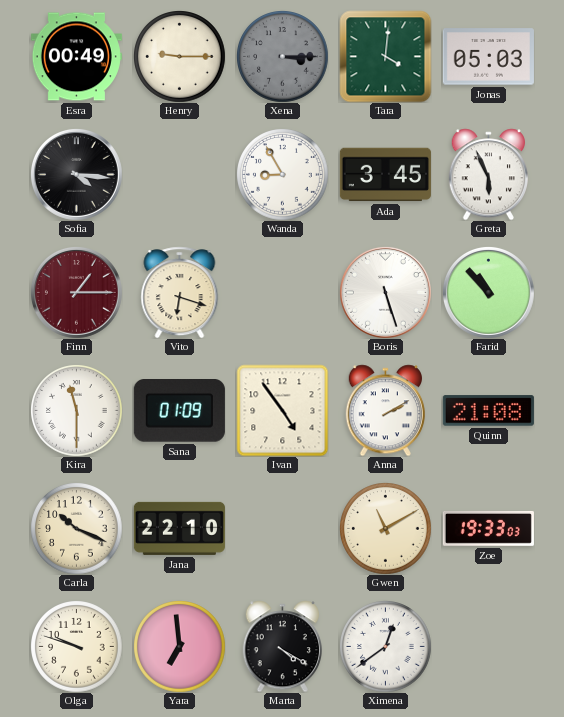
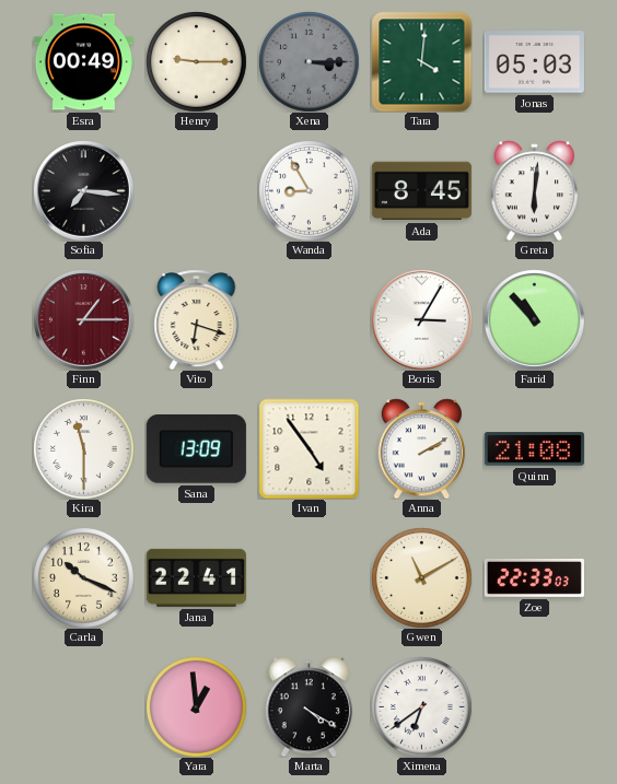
Sofia: 4:16 -> 7:16
Ada: 3:45 -> 8:45
Greta: 5:56 -> 6:01
Boris: 5:27 -> 3:05
Sana: 01:09 -> 13:09
Jana: 22:10 -> 22:41
Zoe: 19:33 -> 22:33
Olga: 9:48 -> none
Yara: 6:59 -> 12:59
Ximena: 12:39 -> 6:39
